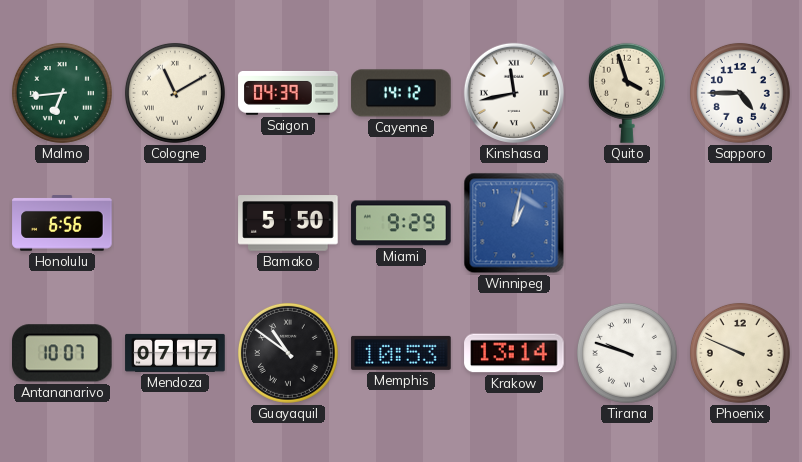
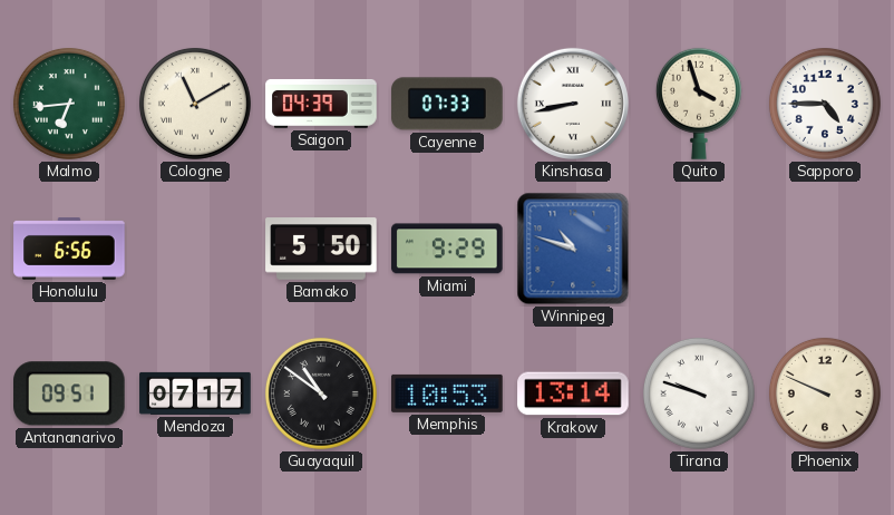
Cayenne: 14:12 -> 07:33
Kinshasa: 11:43 -> 8:43
Winnipeg: 1:02 -> 10:48
Antananarivo: 10:07 -> 09:51
